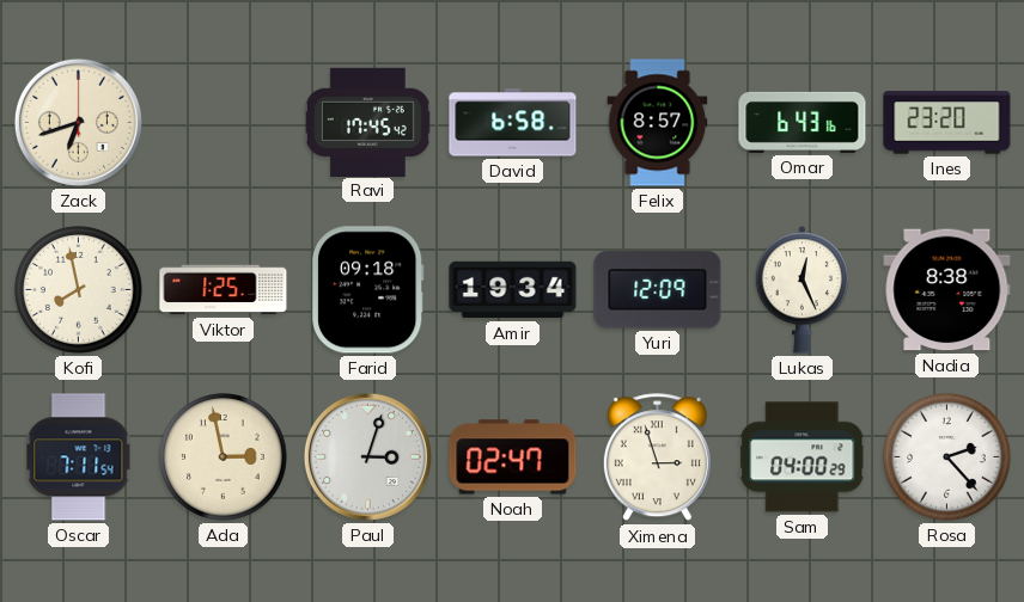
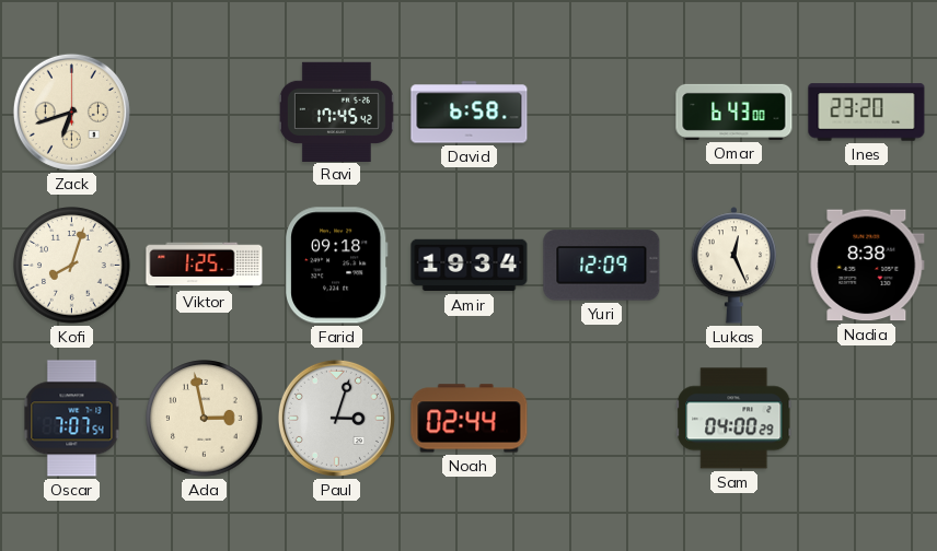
Felix: 8:57 -> none
Omar: 6:43:16 -> 6:43:00
Kofi: 7:58 -> 8:03
Oscar: 7:11 -> 7:07
Noah: 02:47 -> 02:44
Ximena: 2:57 -> none
Rosa: 2:23 -> none
